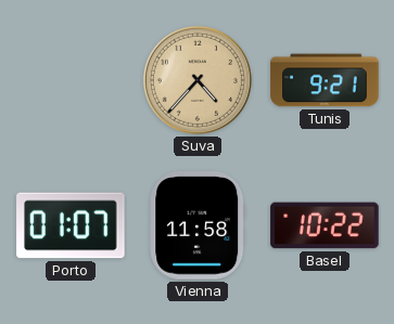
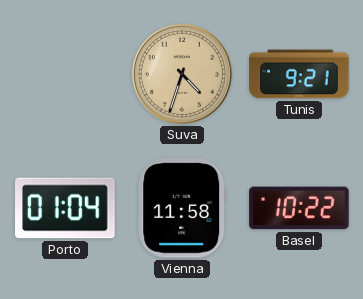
Suva: 4:37 -> 4:33
Porto: 01:07 -> 01:04
